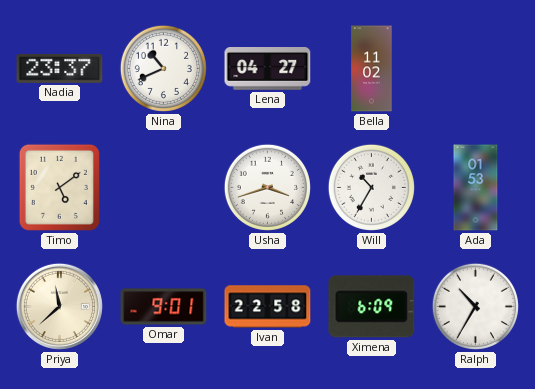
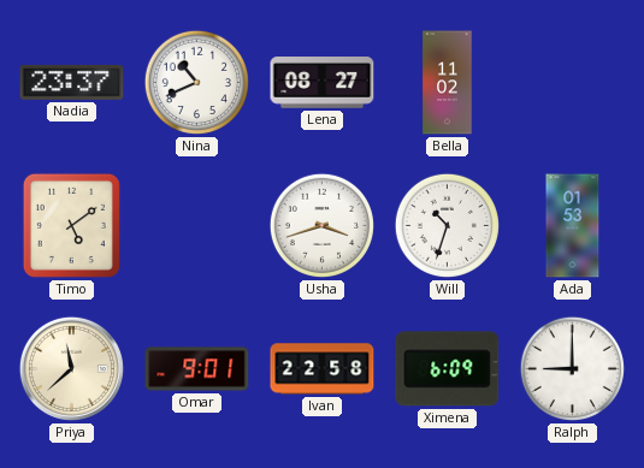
Lena: 04:27 -> 08:27
Will: 10:35 -> 10:33
Ralph: 10:35 -> 9:00
